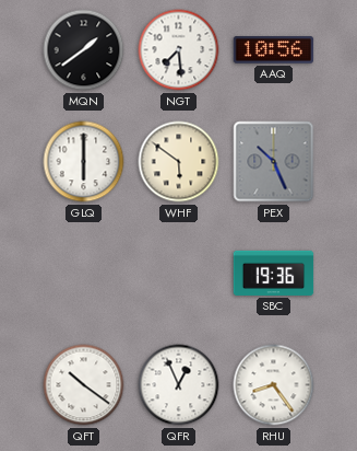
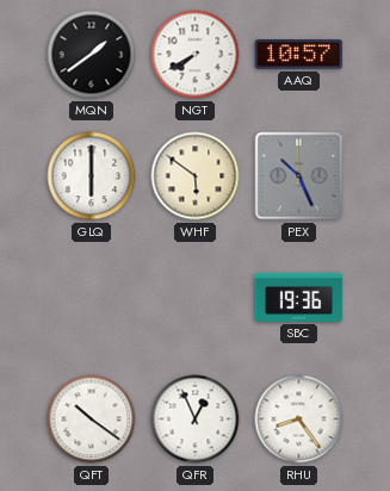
NGT: 7:29 -> 7:40
AAQ: 10:56 -> 10:57
